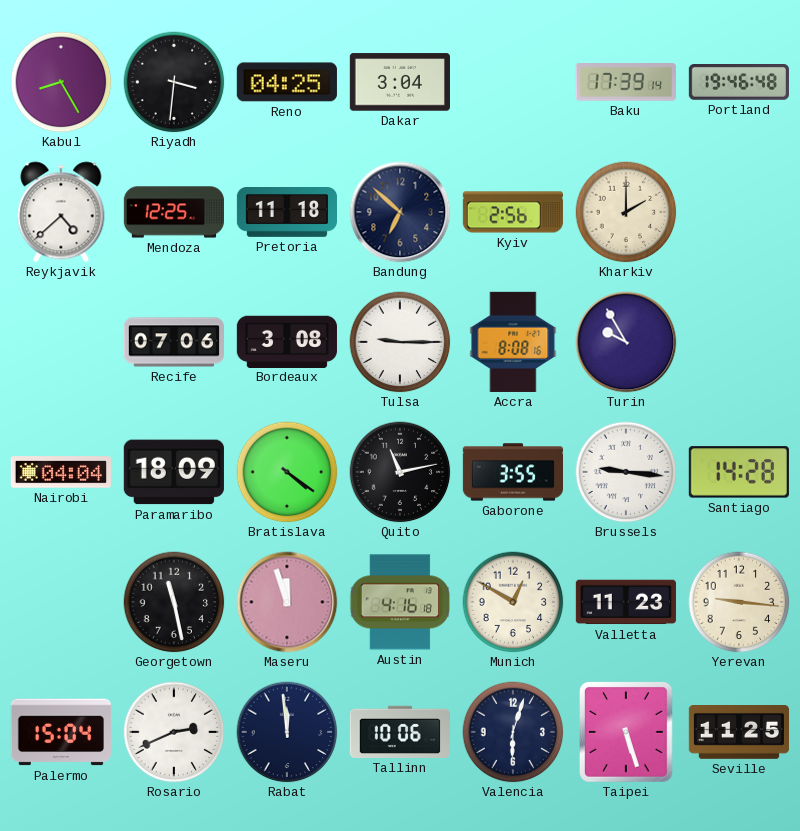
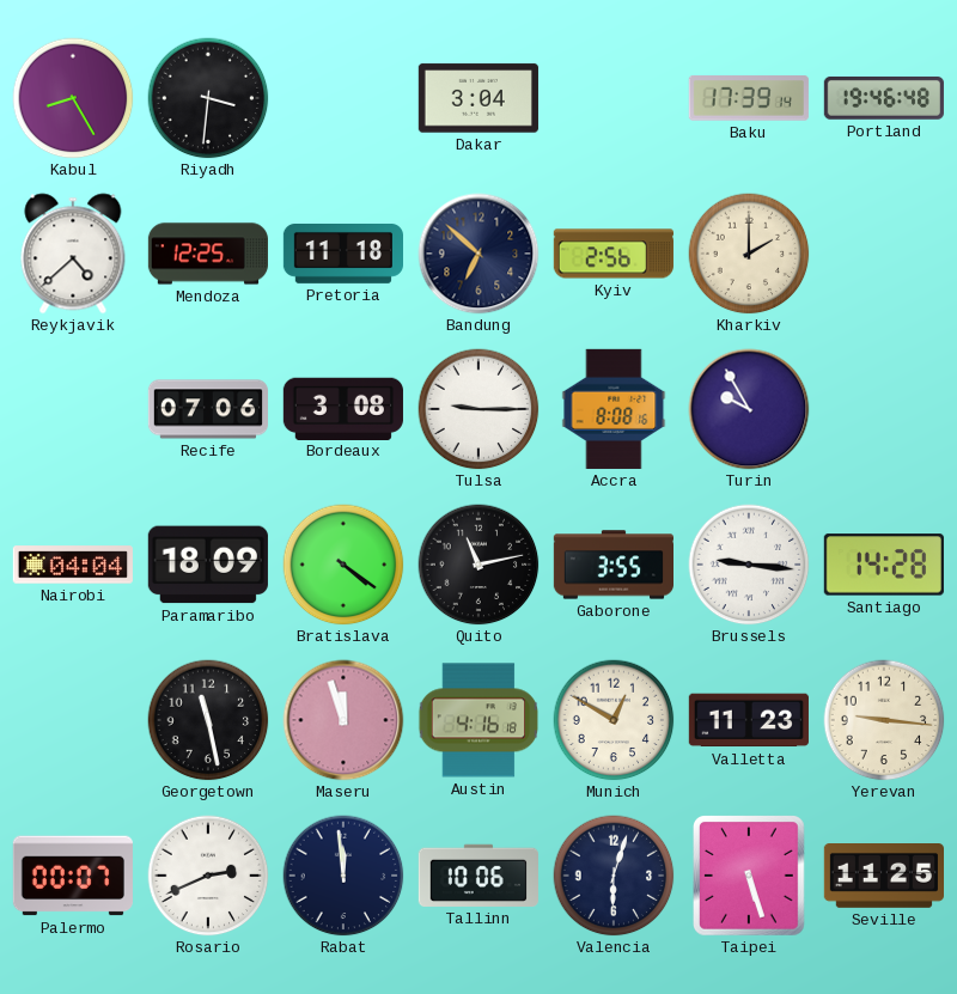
Reno: 04:25 -> none
Palermo: 15:04 -> 00:07
